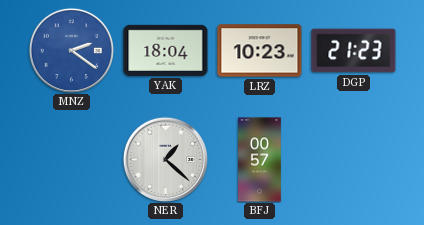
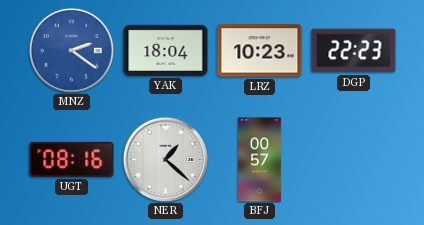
DGP: 21:23 -> 22:23
UGT: none -> 08:16
